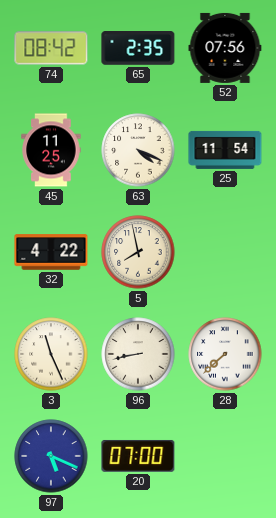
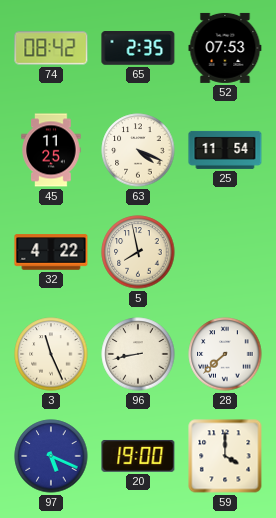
52: 07:56 -> 07:53
20: 07:00 -> 19:00
59: none -> 4:00
